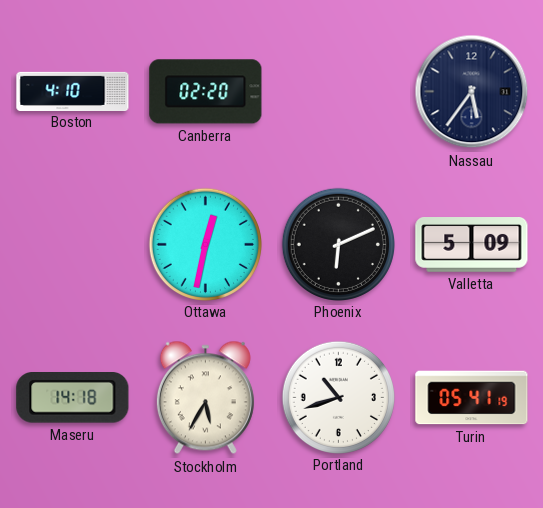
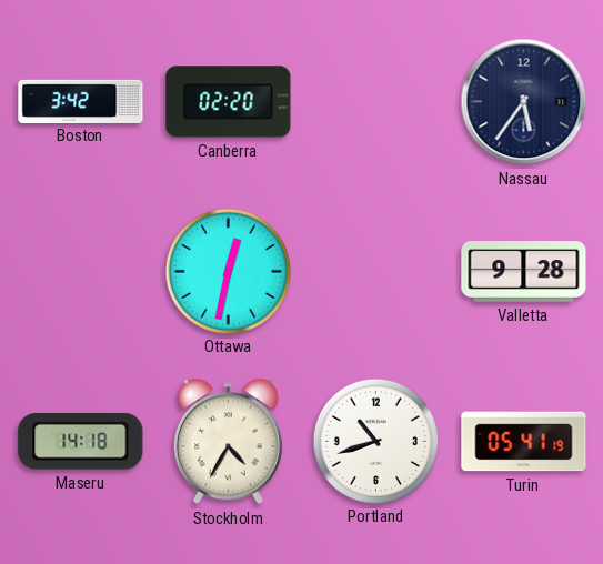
Boston: 4:10 -> 3:42
Phoenix: 6:11 -> none
Valletta: 5:09 -> 9:28
Stockholm: 5:35 -> 4:35
